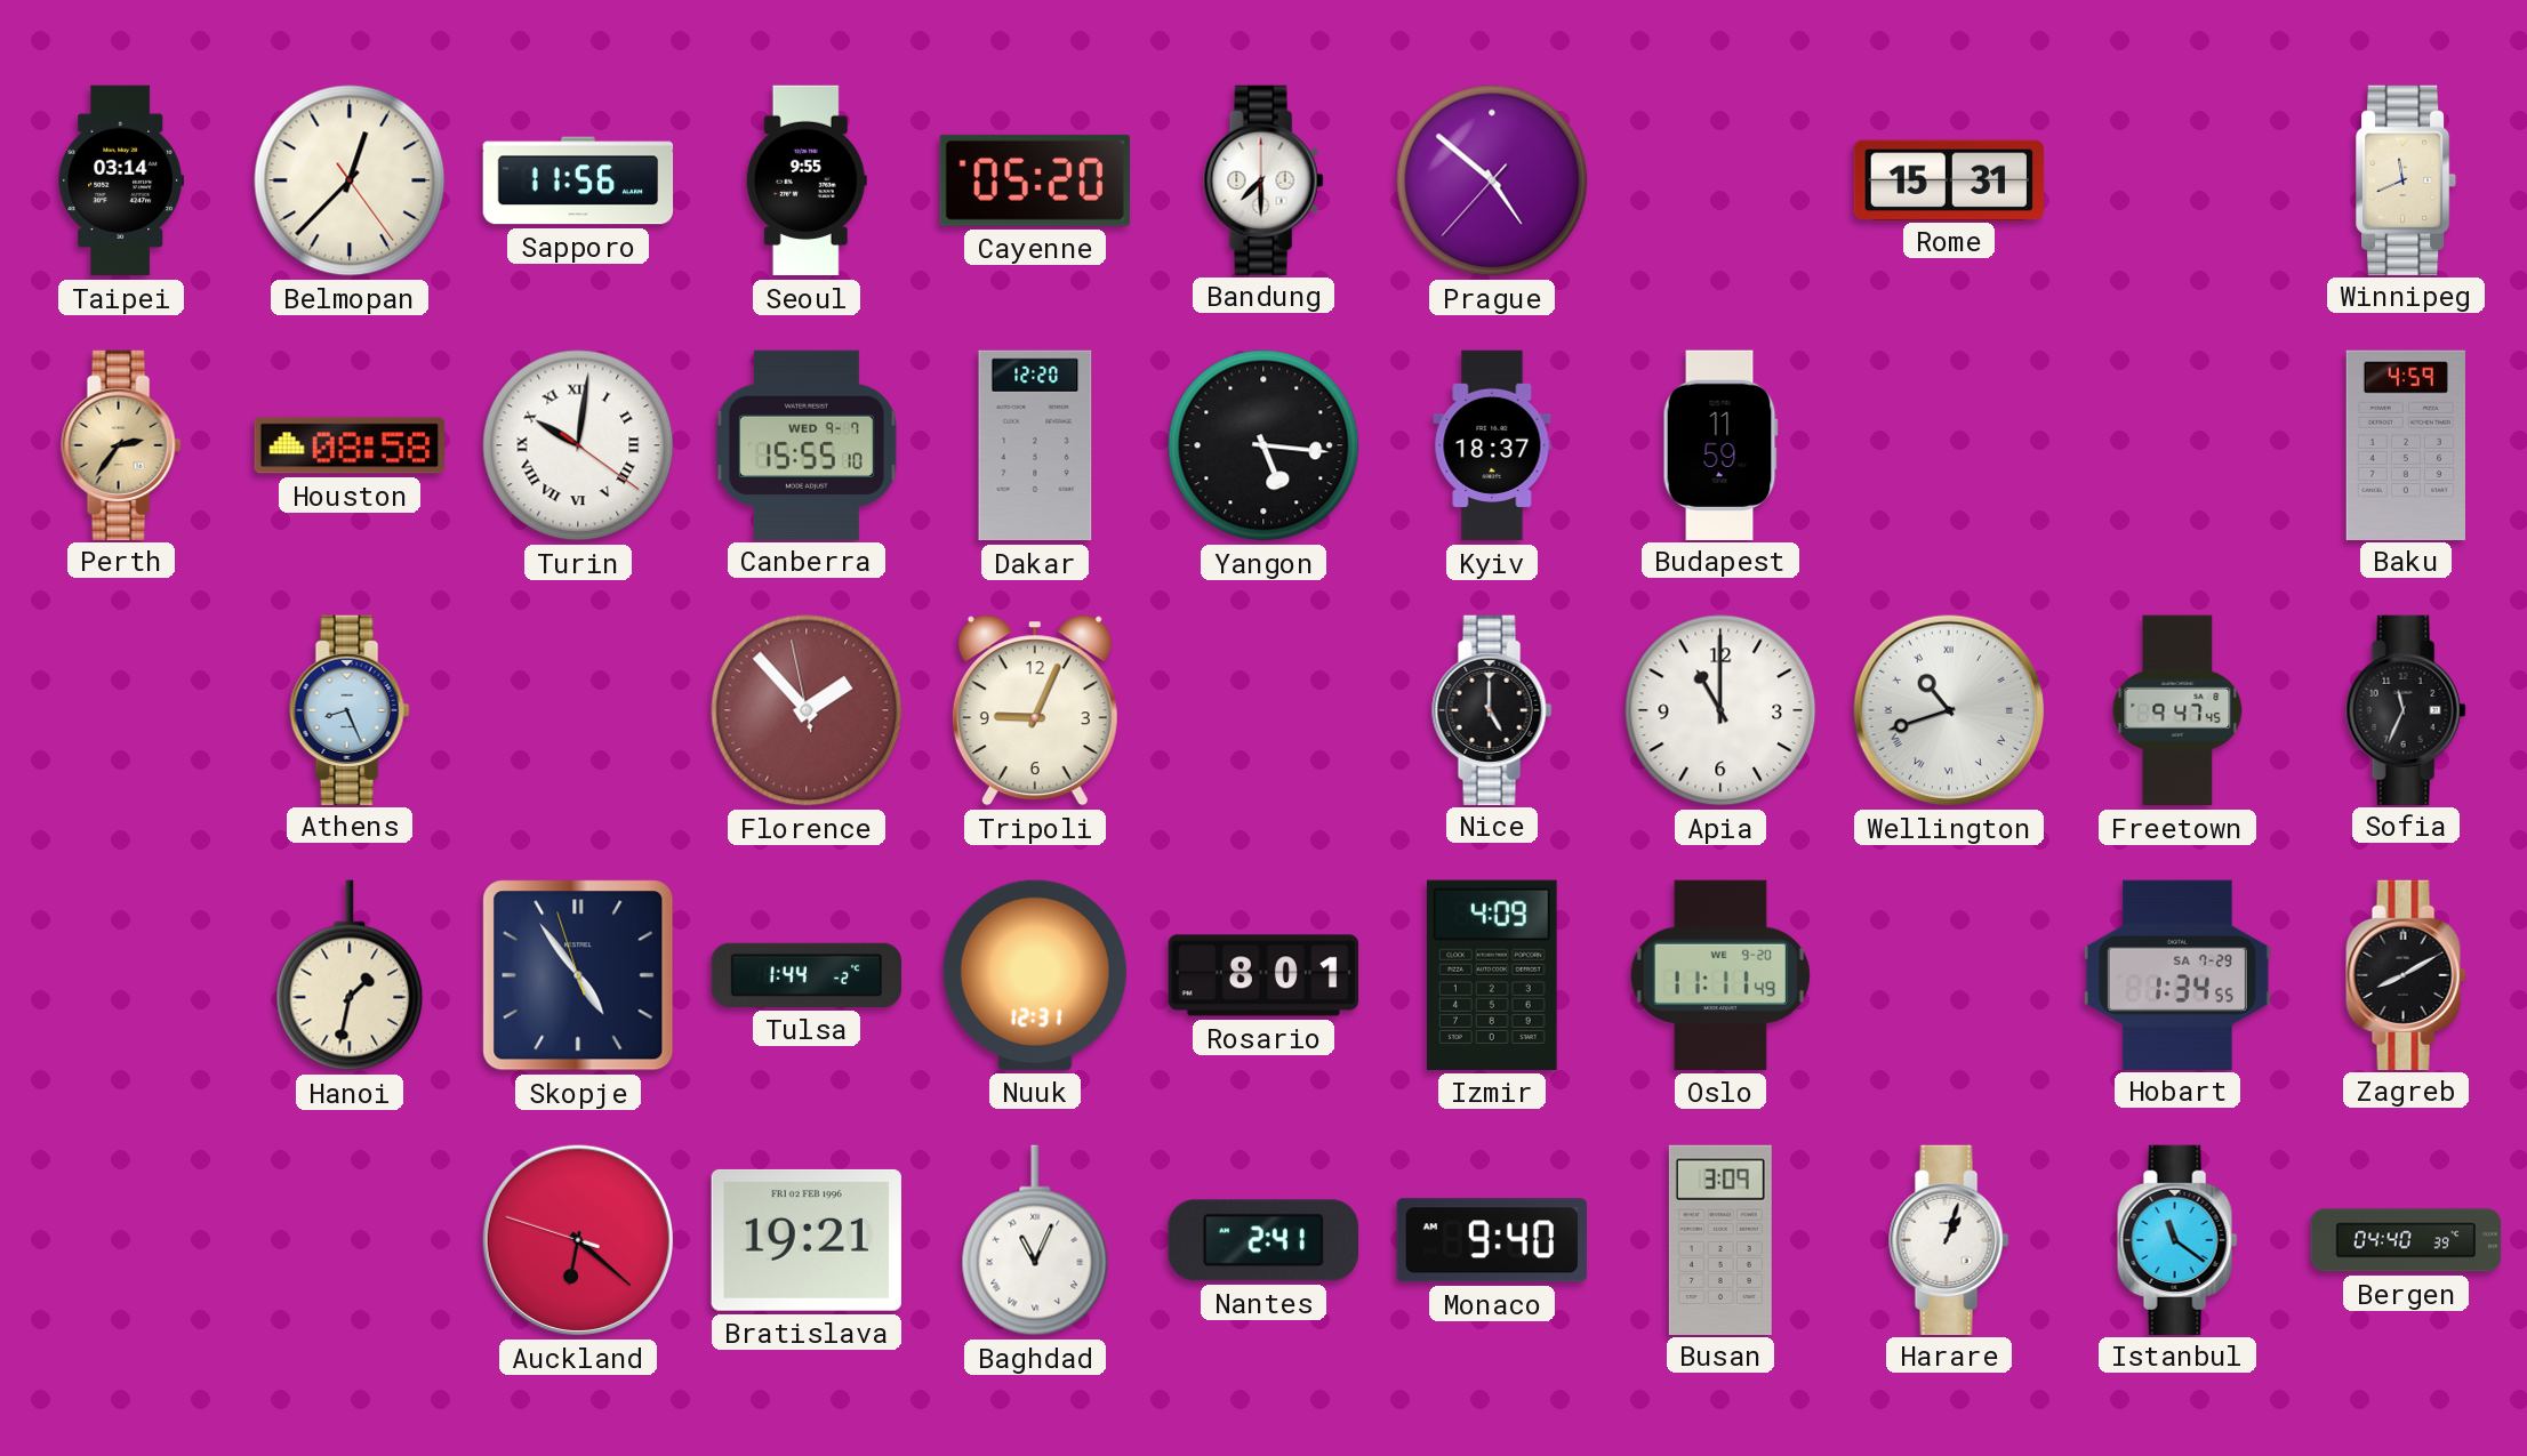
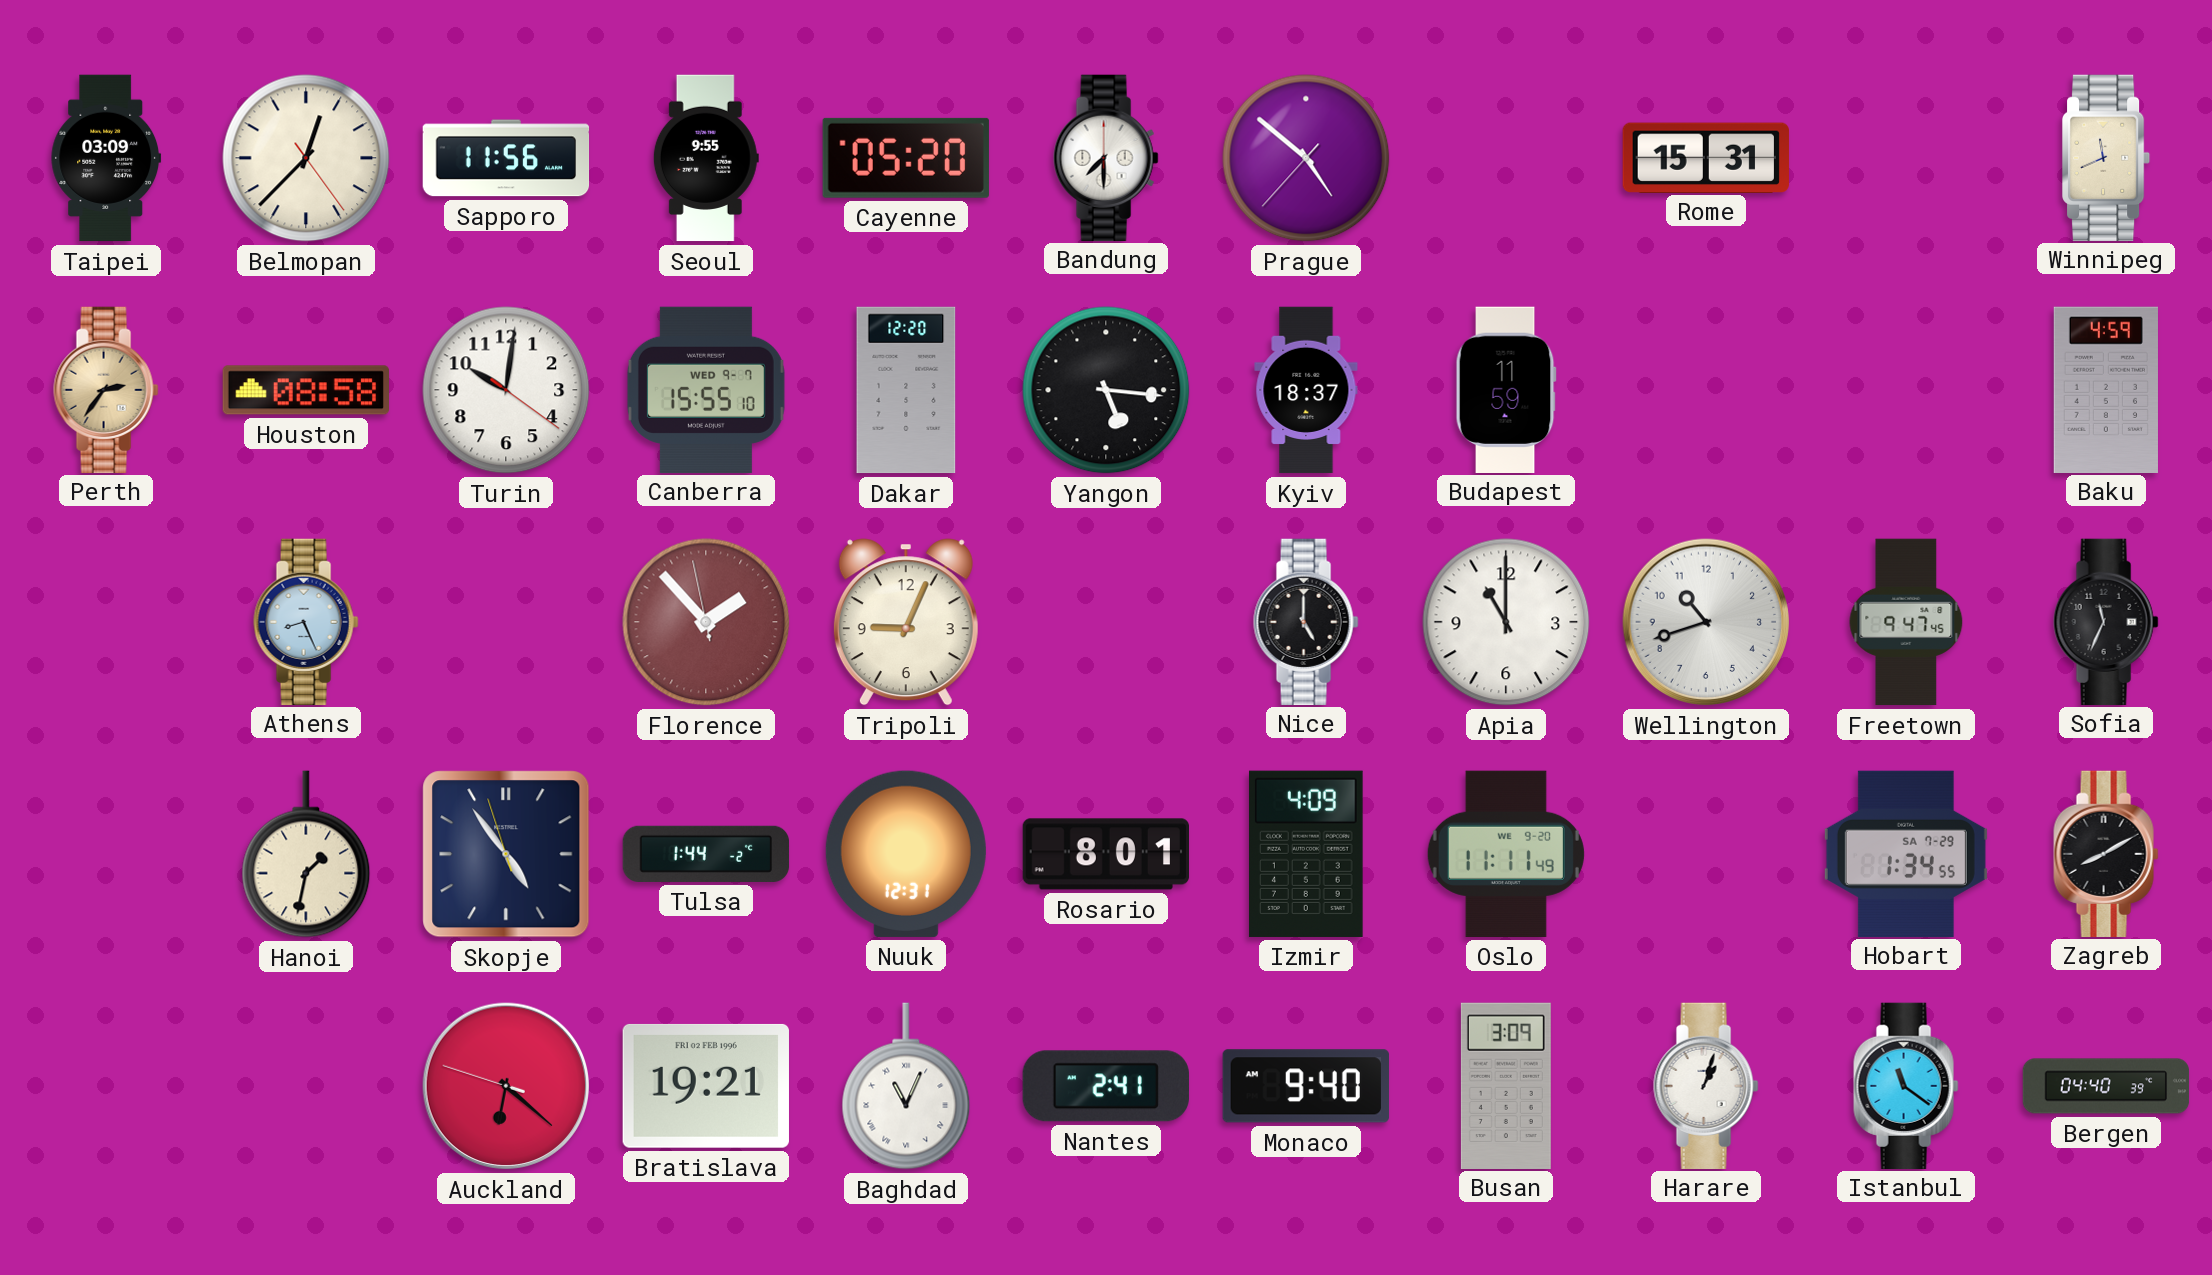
Taipei: 03:14 -> 03:09
Turin numerals: Roman -> Arabic
Wellington numerals: Roman -> Arabic
